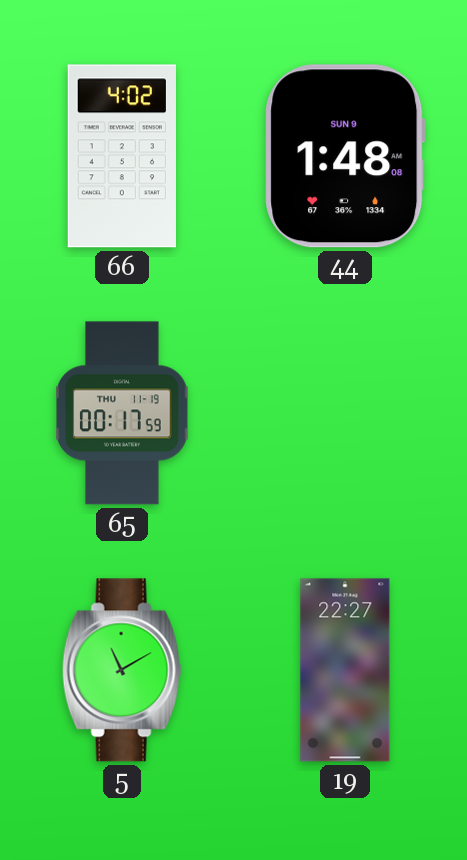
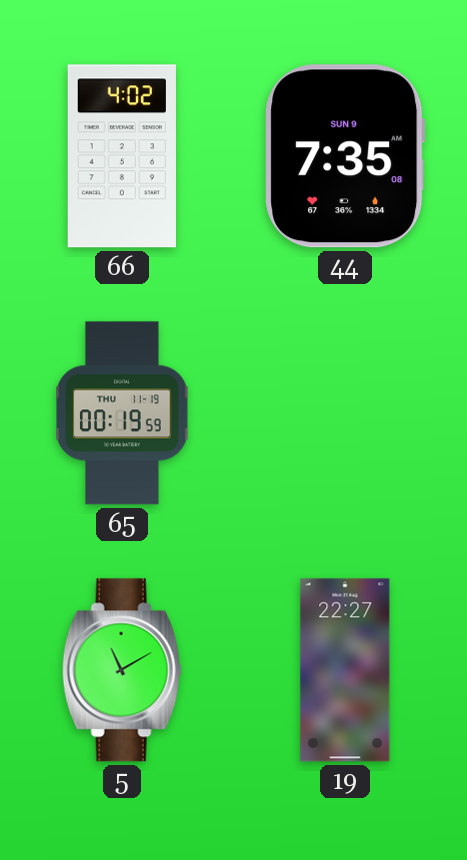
44: 1:48 -> 7:35
65: 00:17 -> 00:19
